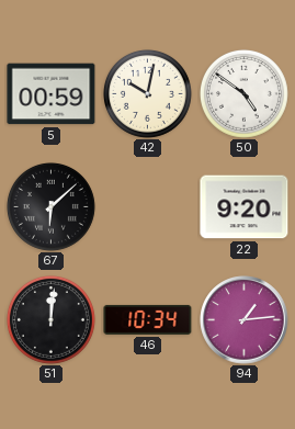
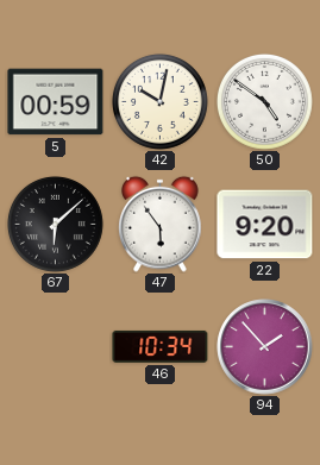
47: none -> 5:54
51: 12:01 -> none
94: 1:14 -> 1:53
